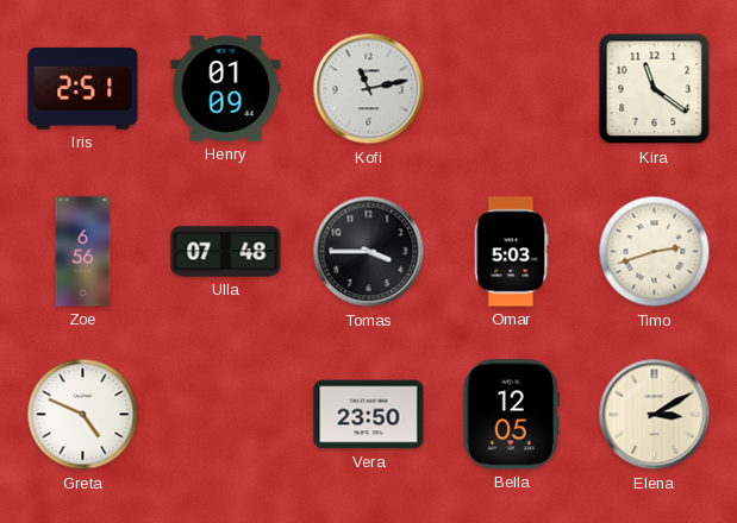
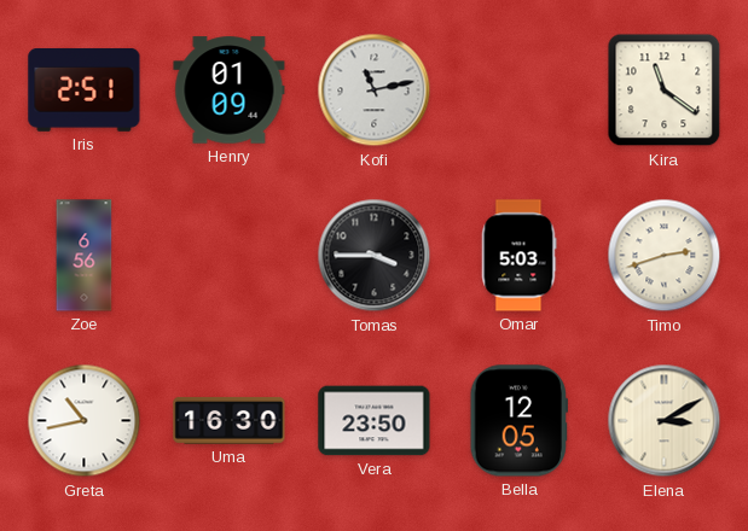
Ulla: 07:48 -> none
Greta: 4:49 -> 10:43
Uma: none -> 16:30
